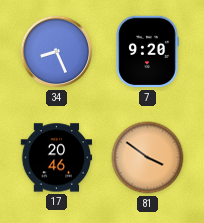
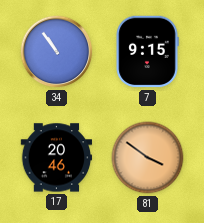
34: 8:26 -> 10:54
7: 9:20 -> 9:15
